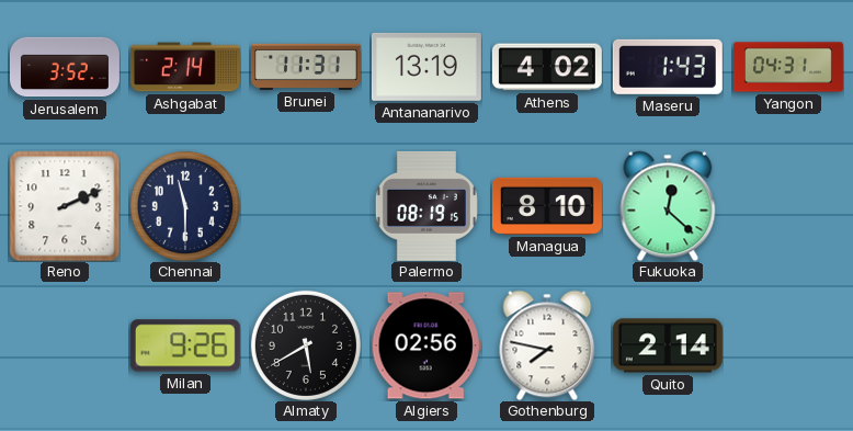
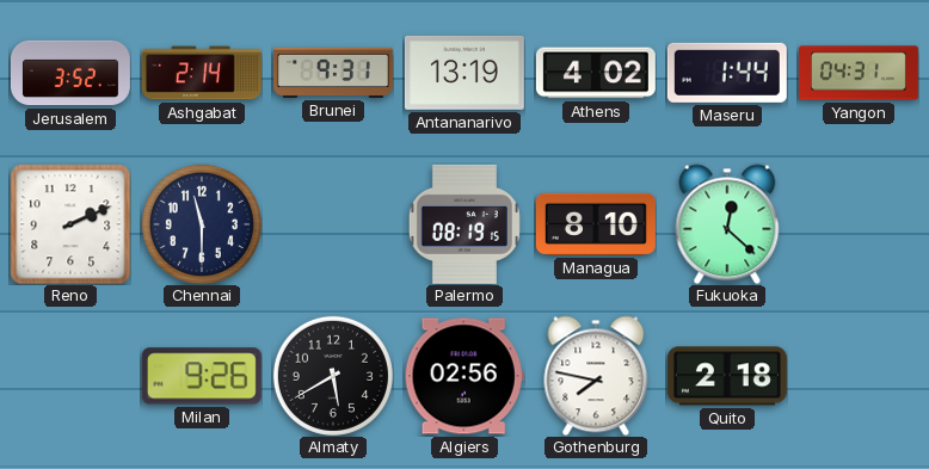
Brunei: 11:31 -> 9:31
Maseru: 1:43 -> 1:44
Quito: 2:14 -> 2:18
